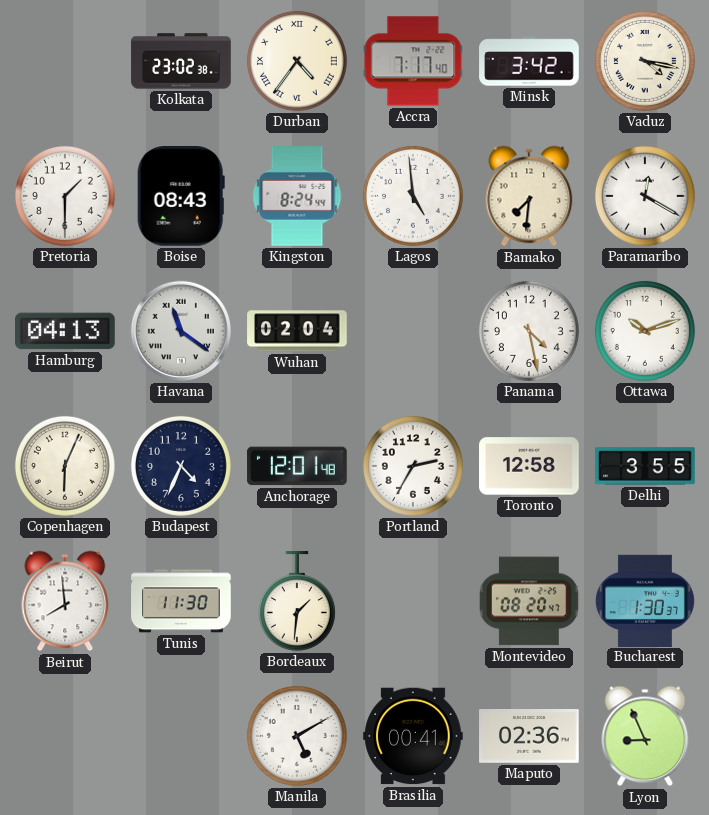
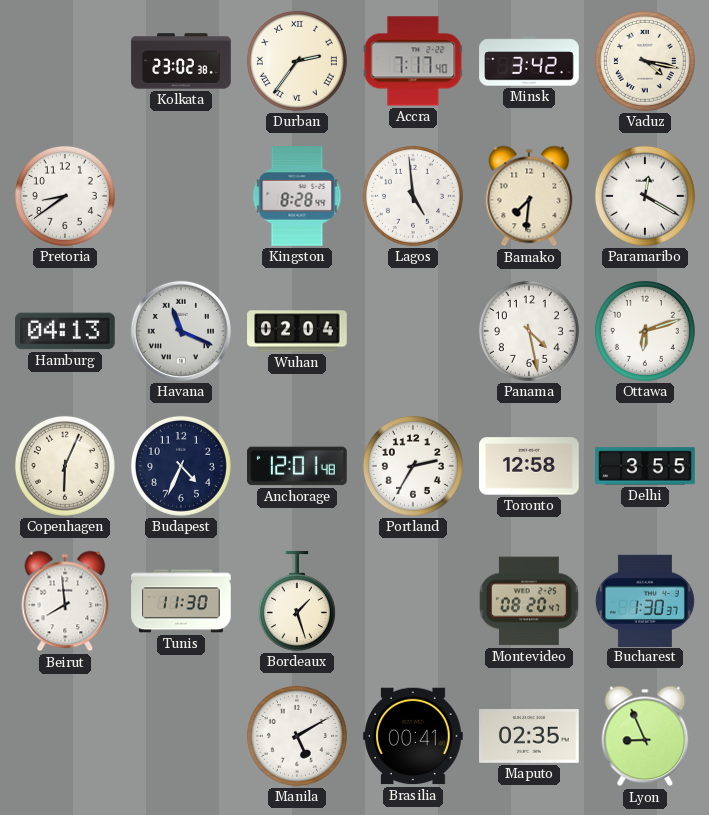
Durban: 4:36 -> 2:36
Pretoria: 1:30 -> 8:39
Boise: 08:43 -> none
Kingston: 8:24 -> 8:28
Havana: 11:21 -> 11:19
Ottawa: 10:12 -> 6:12
Bordeaux: 1:31 -> 1:27
Maputo: 02:36 -> 02:35
